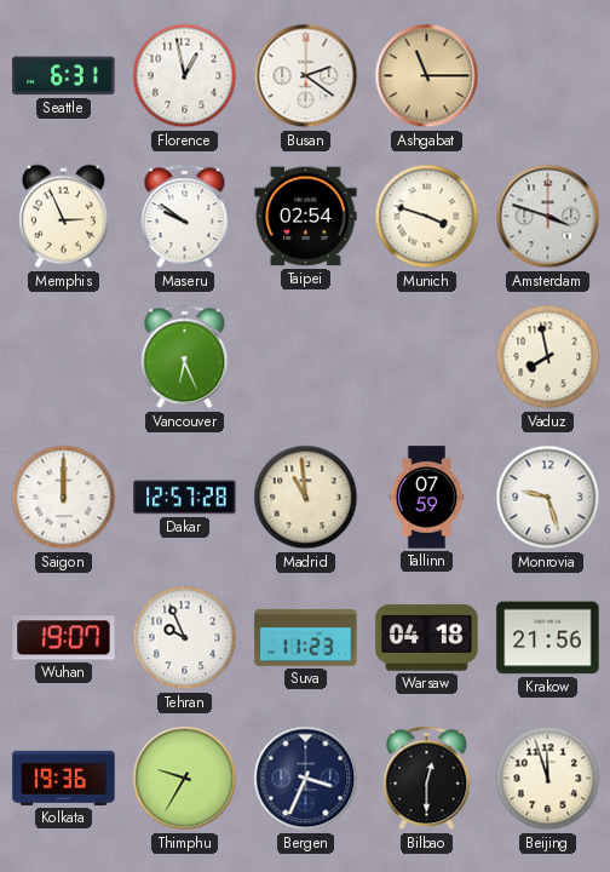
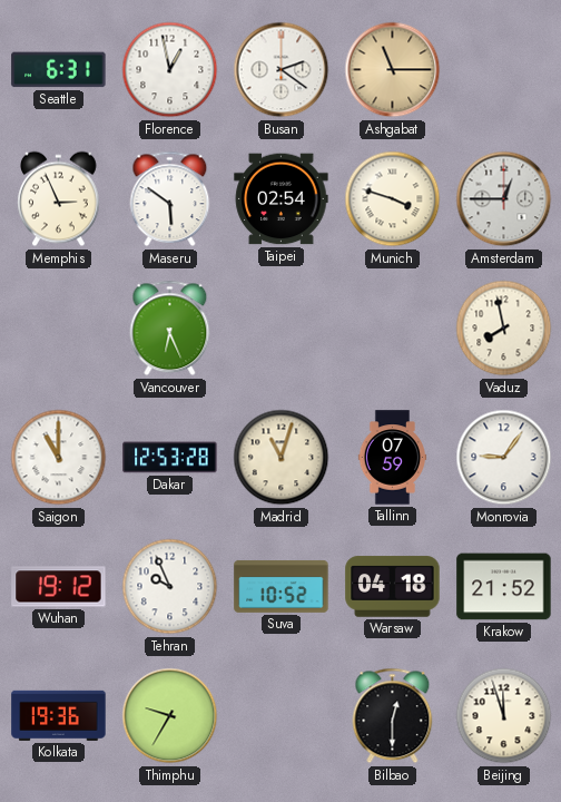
Maseru: 9:51 -> 5:51
Amsterdam: 3:48 -> 12:45
Saigon: 12:00 -> 11:00
Dakar: 12:57 -> 12:53
Madrid: 10:59 -> 11:03
Monrovia: 9:27 -> 9:06
Wuhan: 19:07 -> 19:12
Suva: 11:23 -> 10:52
Krakow: 21:56 -> 21:52
Bergen: 3:34 -> none
